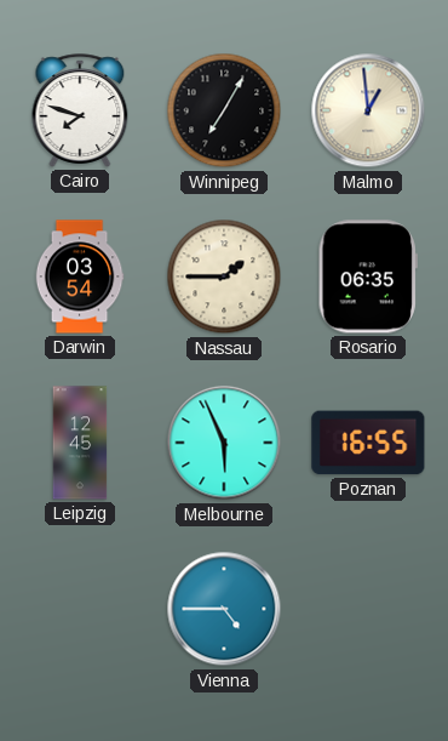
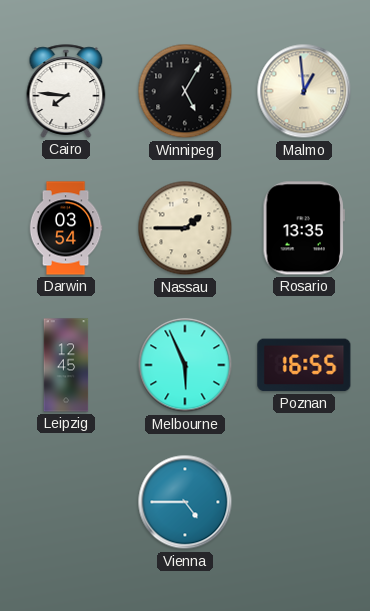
Cairo: 7:48 -> 7:46
Winnipeg: 7:05 -> 5:05
Rosario: 06:35 -> 13:35
